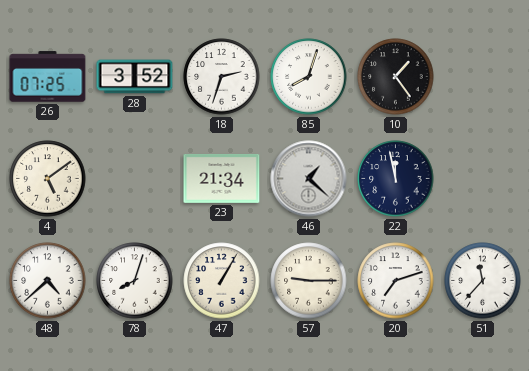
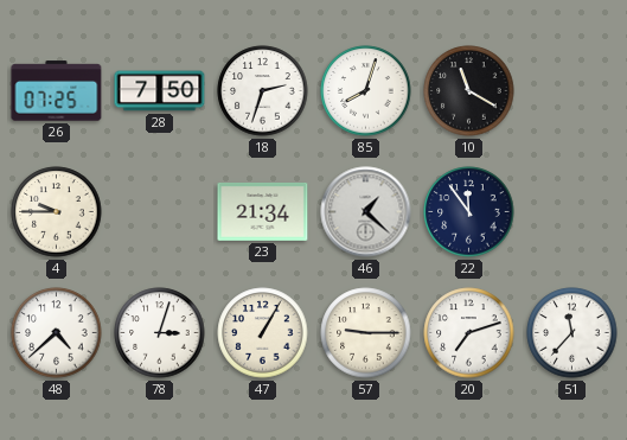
28: 3:52 -> 7:50
10: 1:24 -> 11:20
4: 5:09 -> 9:45
22: 11:58 -> 11:54
78: 8:03 -> 3:03
